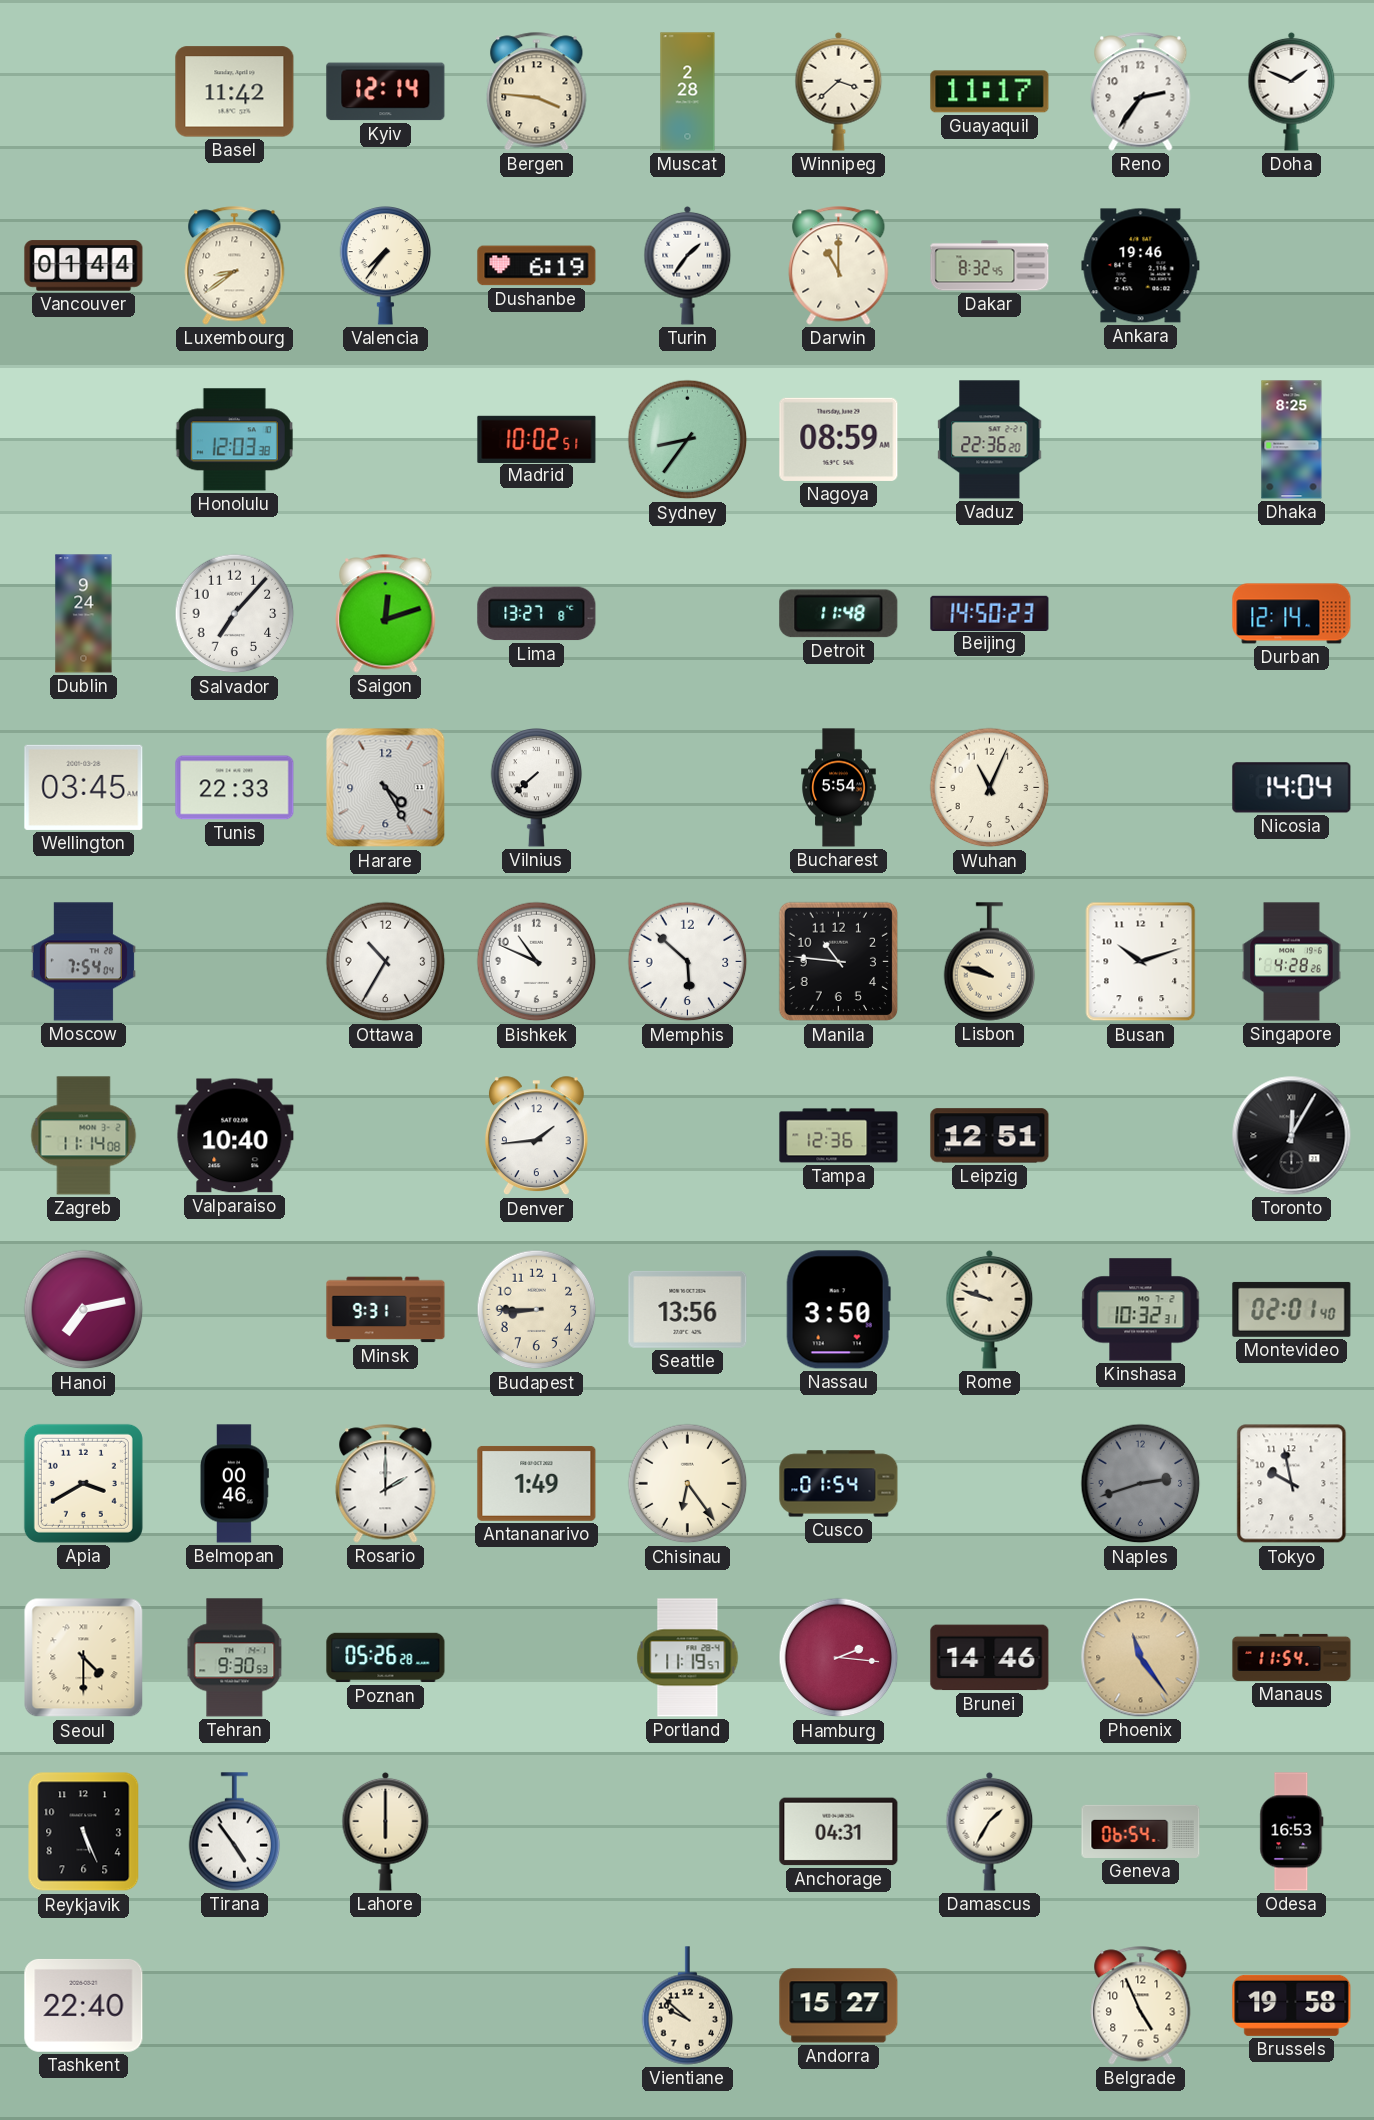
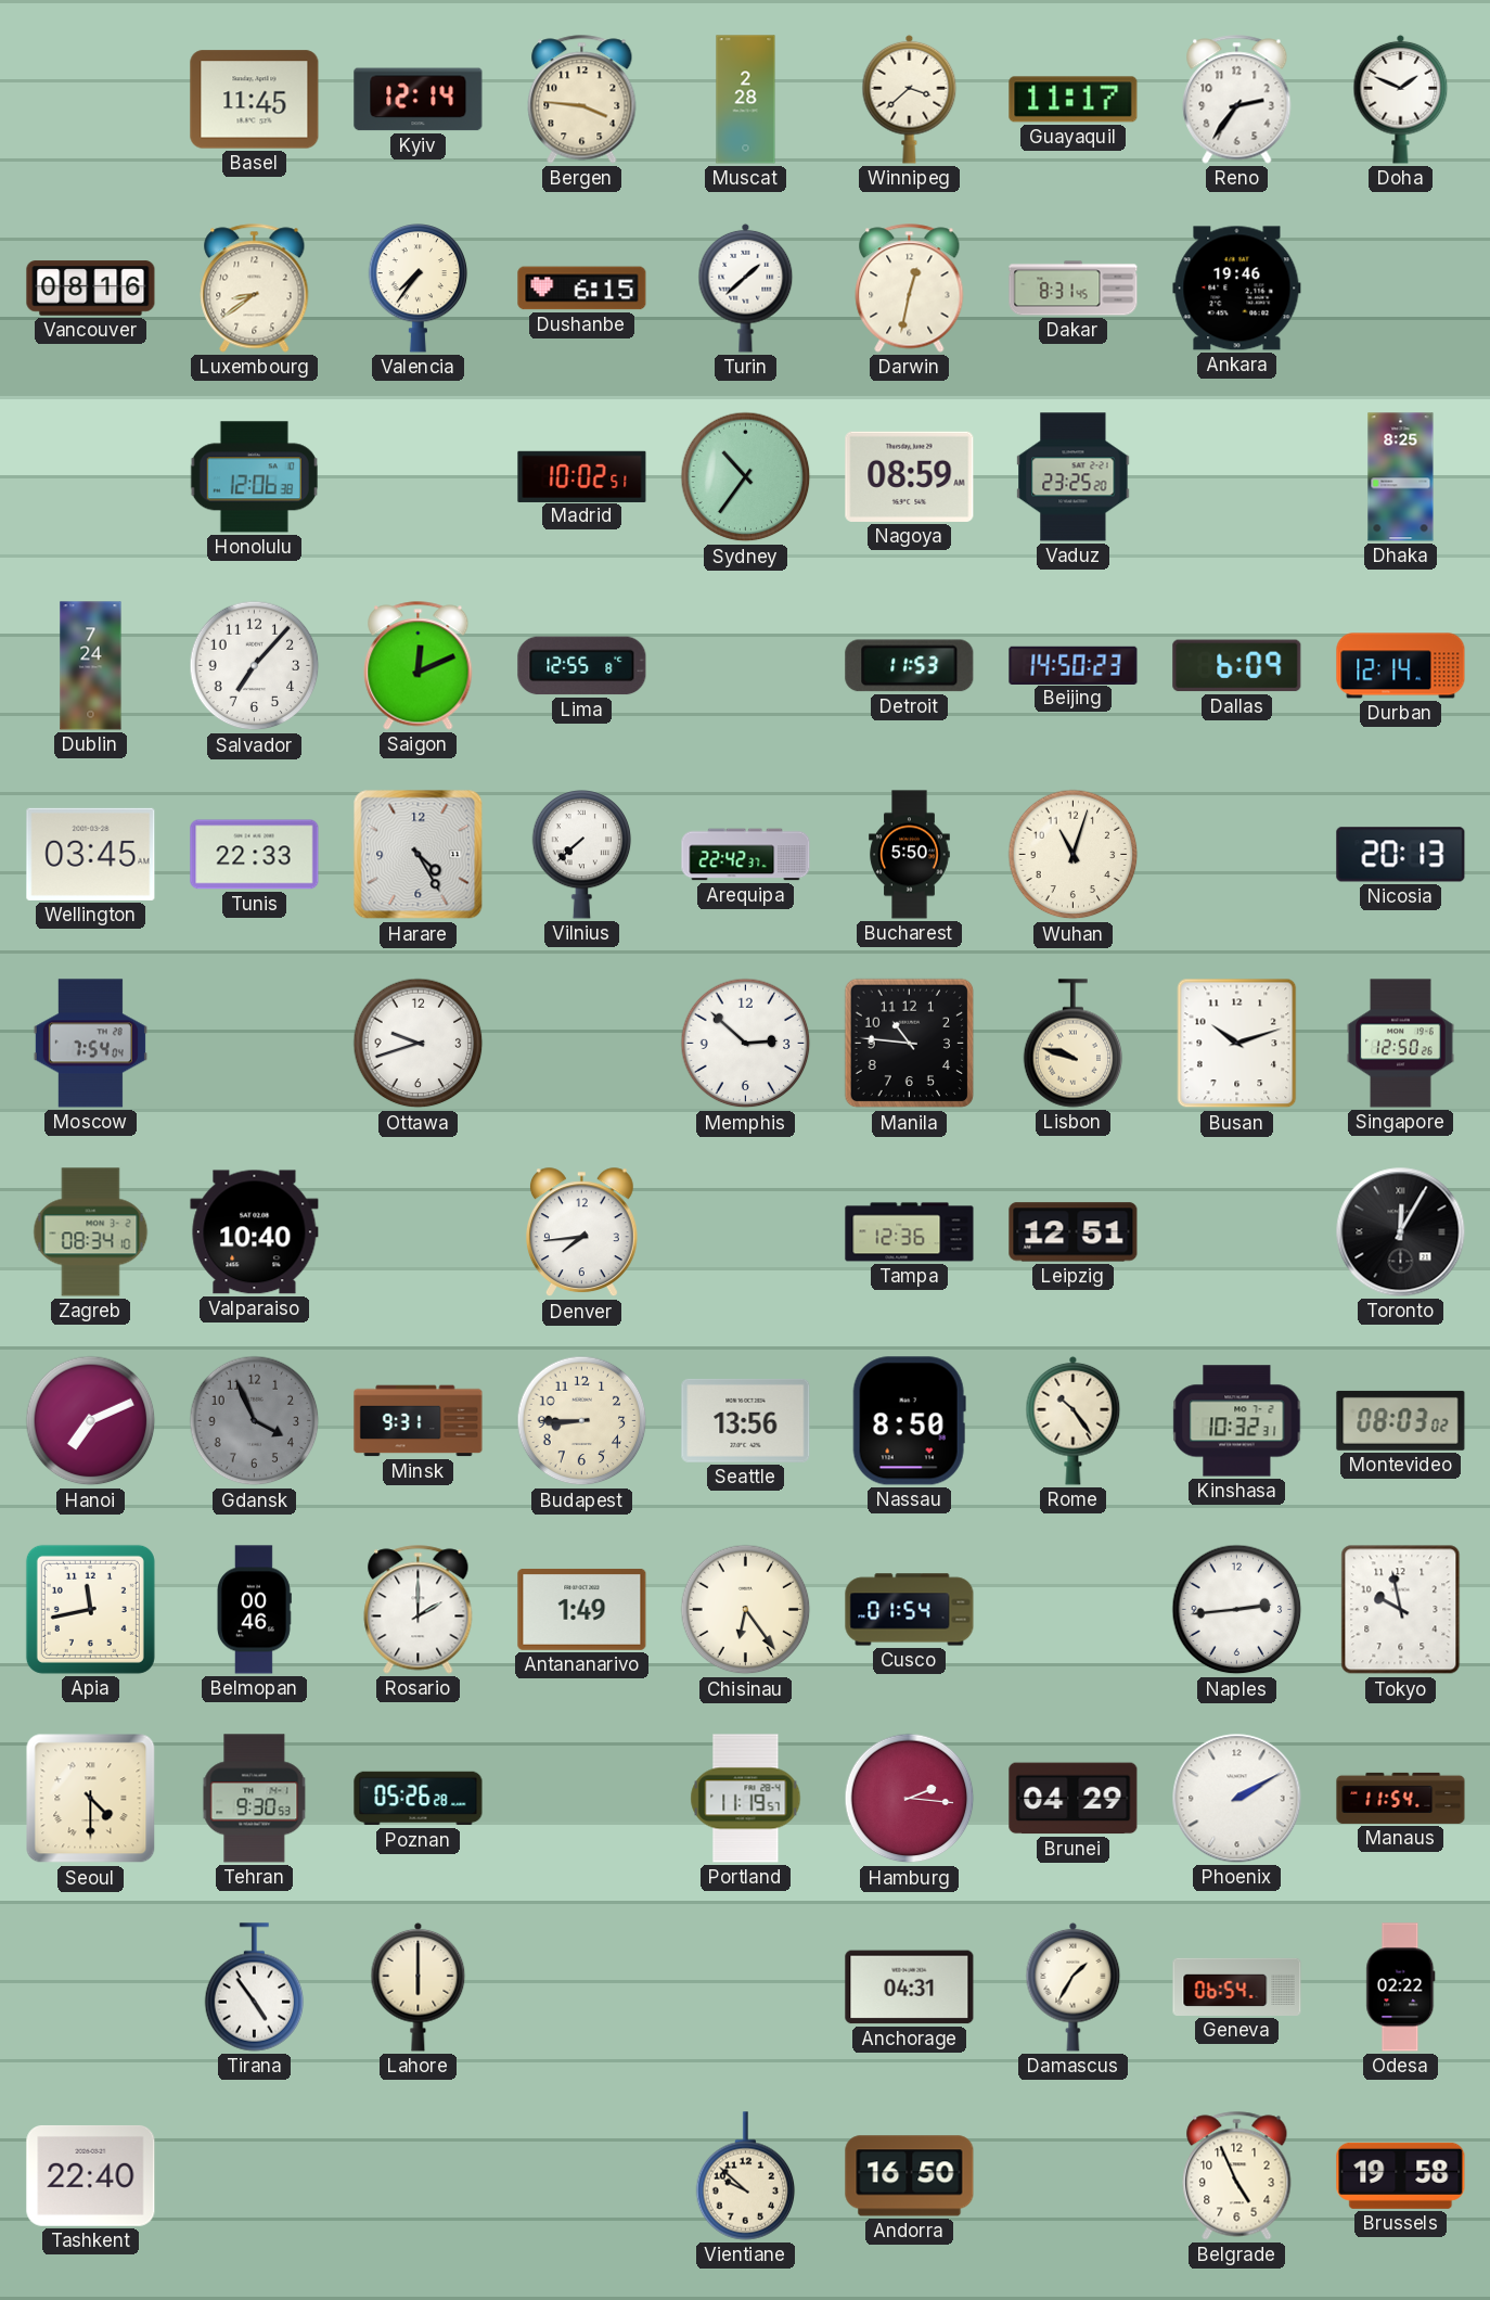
Basel: 11:42 -> 11:45
Vancouver: 01:44 -> 08:16
Dushanbe: 6:19 -> 6:15
Turin: 1:36 -> 1:38
Darwin: 11:00 -> 12:32
Dakar: 8:32 -> 8:31
Honolulu: 12:03 -> 12:06
Sydney: 8:36 -> 10:36
Vaduz: 22:36 -> 23:25
Dublin: 9:24 -> 7:24
Saigon: 12:12 -> 12:11
Lima: 13:27 -> 12:55
Detroit: 11:48 -> 11:53
Dallas: none -> 6:09
Arequipa: none -> 22:42
Bucharest: 5:54 -> 5:50
Wuhan: 11:04 -> 11:03
Nicosia: 14:04 -> 20:13
Ottawa: 10:35 -> 9:42
Bishkek: 10:49 -> none
Memphis: 5:52 -> 2:52
Singapore: 4:28 -> 12:50
Zagreb: 11:14 -> 08:34
Denver: 1:44 -> 7:44
Hanoi: 7:13 -> 7:11
Gdansk: none -> 3:56
Nassau: 3:50 -> 8:50
Rome: 9:48 -> 10:24
Montevideo: 02:01 -> 08:03
Apia: 3:40 -> 11:43
Naples: 2:42 -> 2:44
Naples dial: grey -> white
Brunei: 14:46 -> 04:29
Phoenix: 11:24 -> 2:10
Phoenix dial: champagne -> white
Reykjavik: 5:26 -> none
Odesa: 16:53 -> 02:22
Andorra: 15:27 -> 16:50
